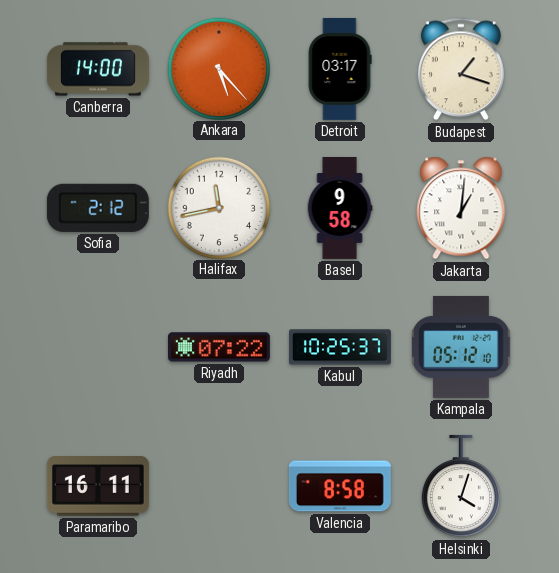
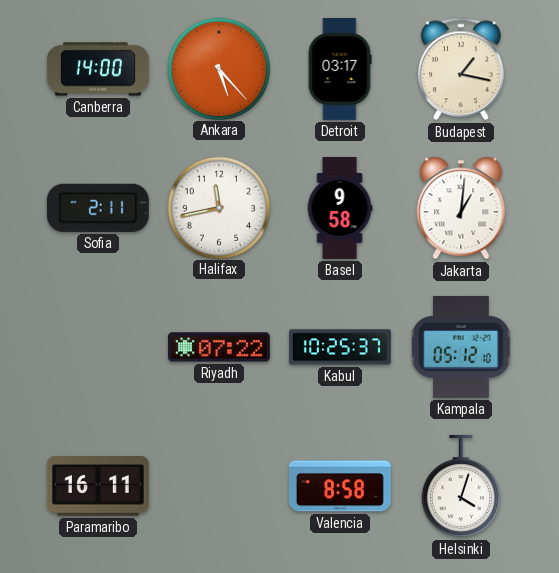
Budapest: 1:18 -> 1:17
Sofia: 2:12 -> 2:11
